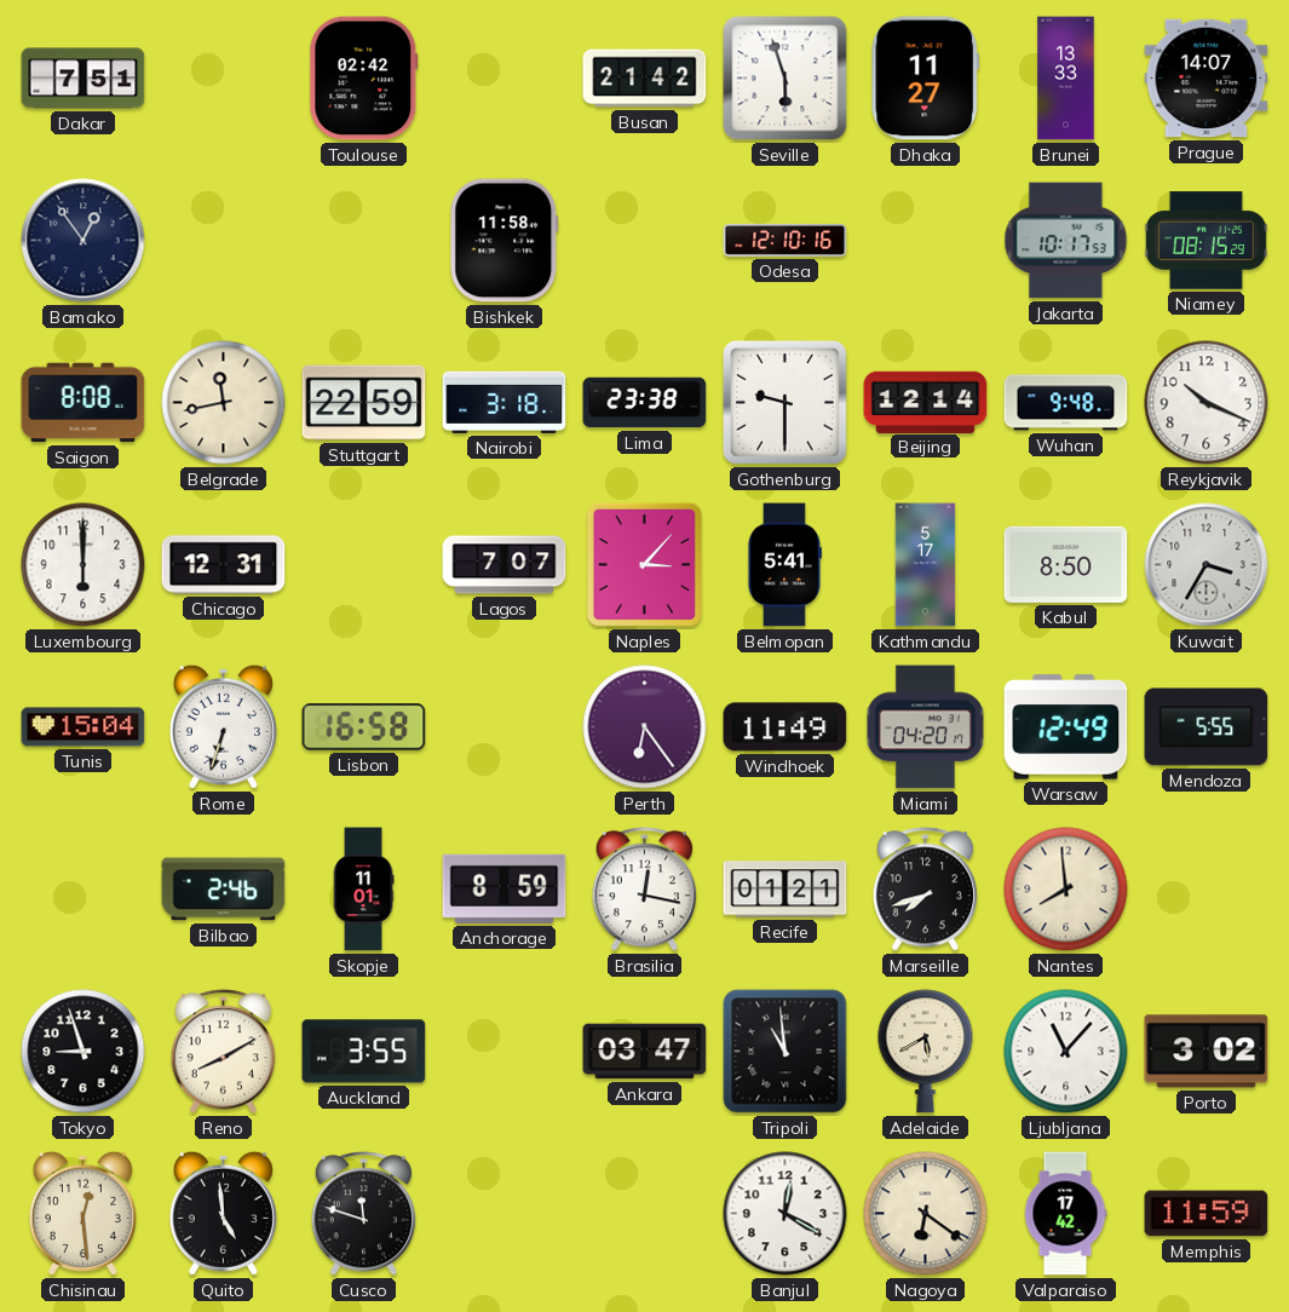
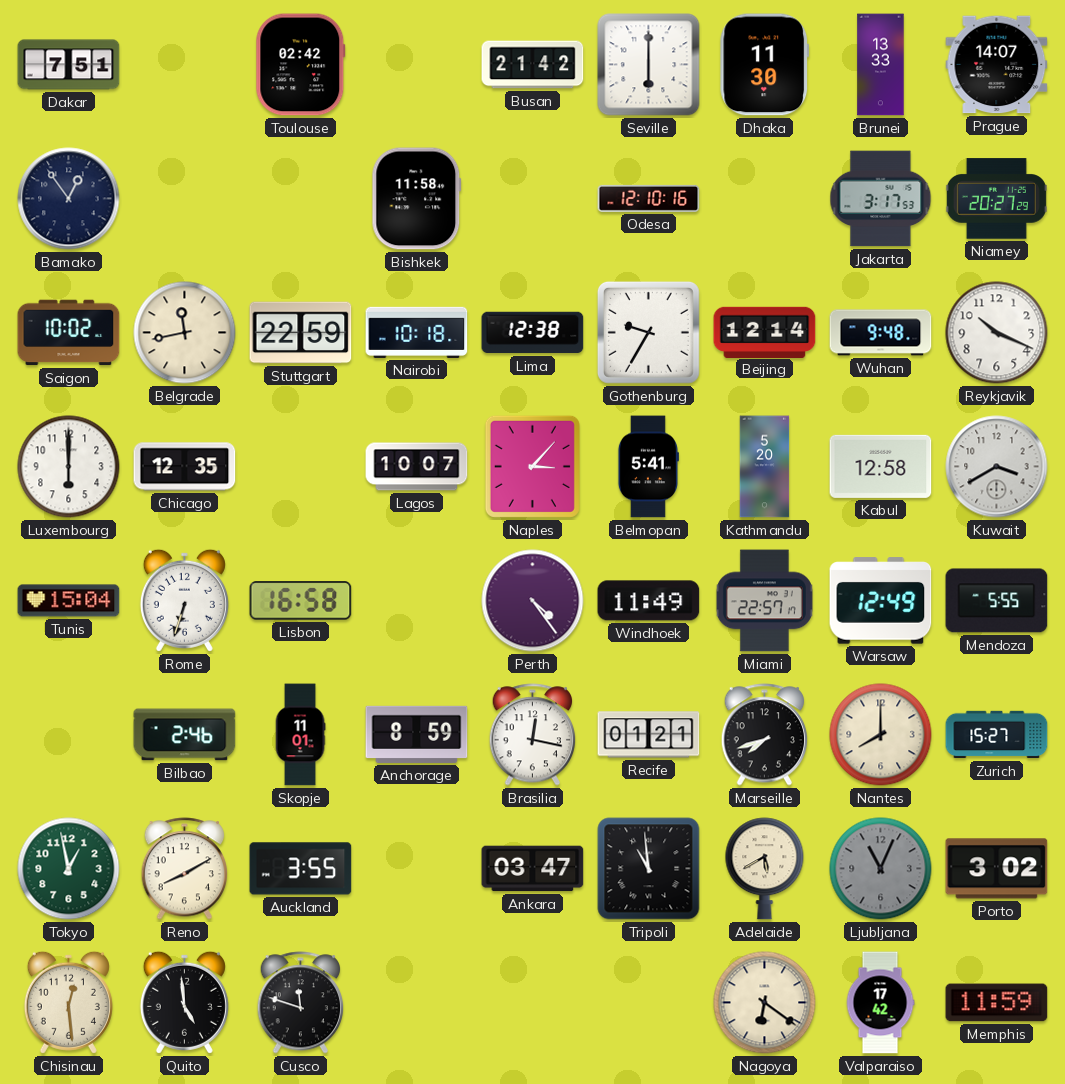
Seville: 5:57 -> 6:00
Dhaka: 11:27 -> 11:30
Jakarta: 10:17 -> 3:17
Niamey: 08:15 -> 20:27
Saigon: 8:08 -> 10:02
Nairobi: 3:18 -> 10:18
Lima: 23:38 -> 12:38
Gothenburg: 9:30 -> 9:35
Chicago: 12:31 -> 12:35
Lagos: 7:07 -> 10:07
Kathmandu: 5:17 -> 5:20
Kabul: 8:50 -> 12:58
Kuwait: 3:35 -> 3:40
Perth: 6:24 -> 4:24
Miami: 04:20 -> 22:57
Nantes: 7:59 -> 8:00
Zurich: none -> 15:27
Tokyo: 8:57 -> 12:58
Tokyo dial: black -> green
Ljubljana: 11:07 -> 11:04
Ljubljana dial: white -> grey
Banjul: 12:20 -> none
